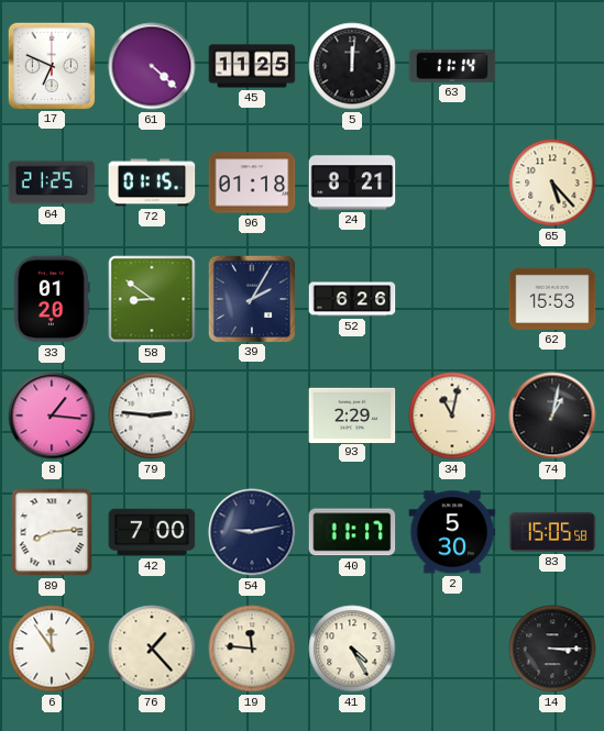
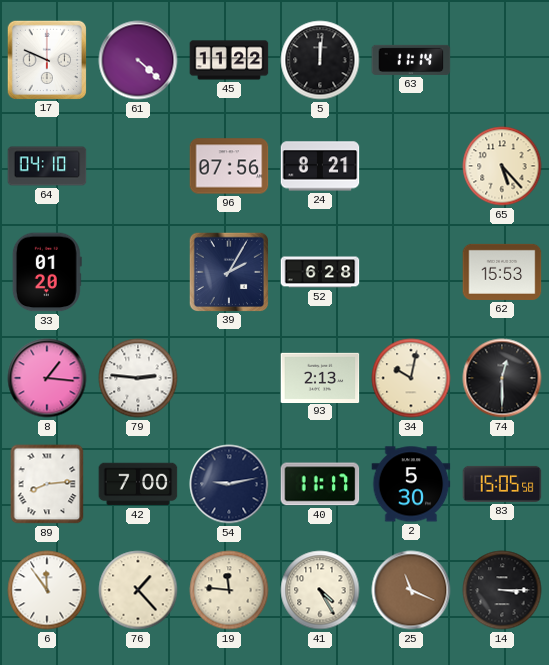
17: 6:49 -> 9:49
45: 11:25 -> 11:22
64: 21:25 -> 04:10
72: 01:15 -> none
96: 01:18 -> 07:56
58: 8:51 -> none
52: 6:26 -> 6:28
93: 2:29 -> 2:13
34: 11:02 -> 10:02
74: 1:02 -> 12:30
25: none -> 11:19
